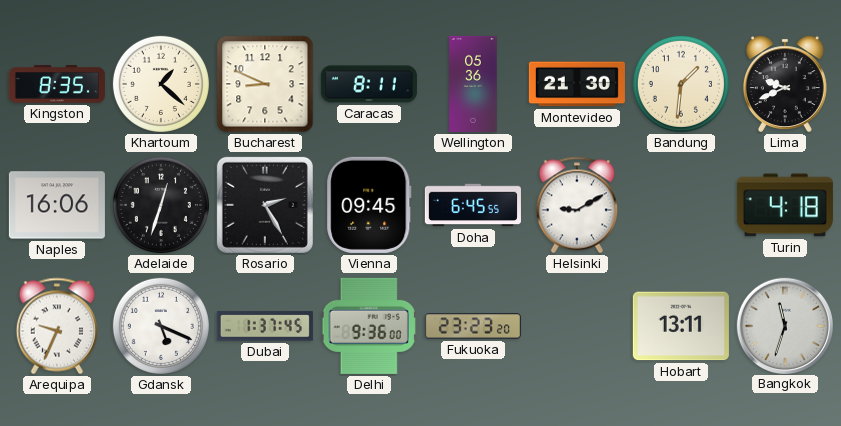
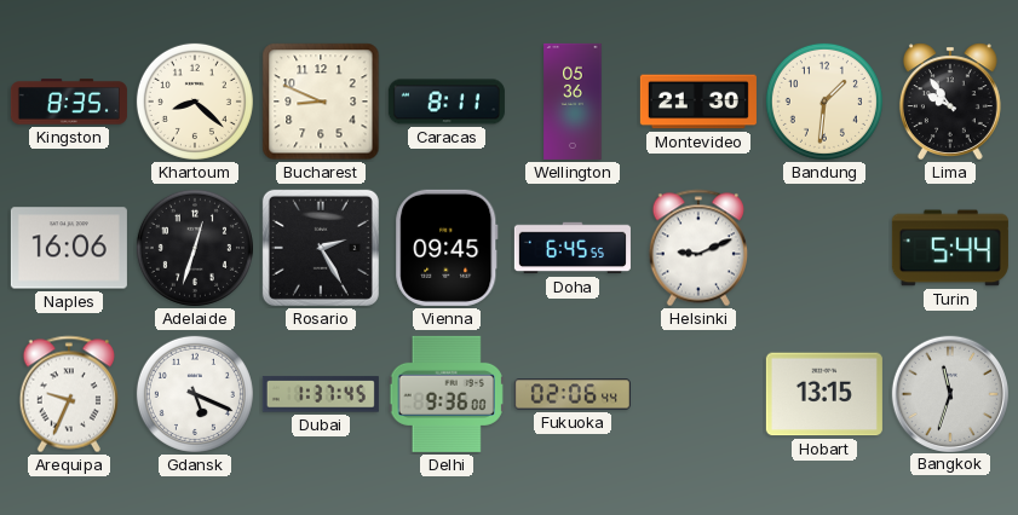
Khartoum: 1:22 -> 8:22
Lima: 9:41 -> 9:54
Helsinki: 9:10 -> 9:11
Turin: 4:18 -> 5:44
Fukuoka: 23:23 -> 02:06
Hobart: 13:11 -> 13:15
